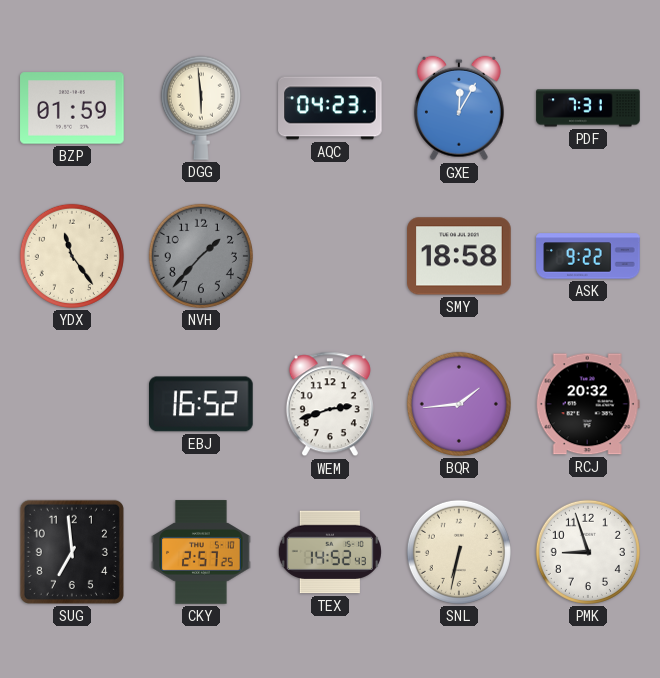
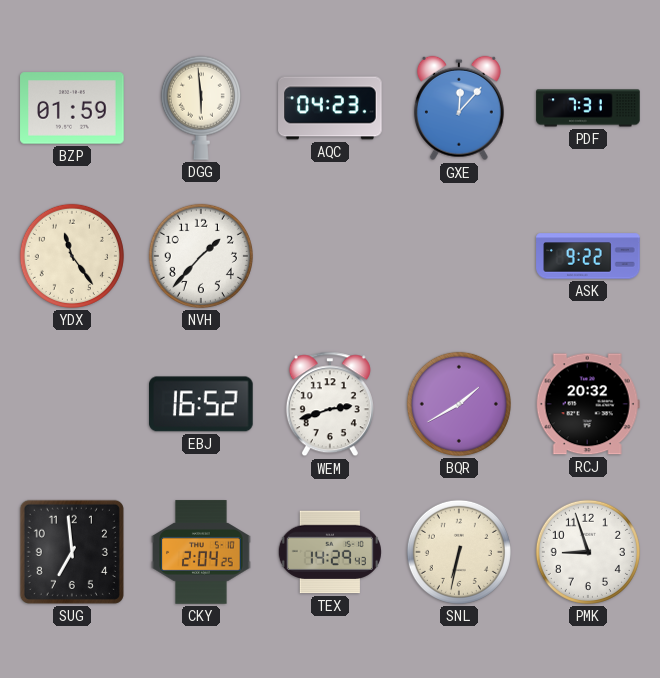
GXE: 12:05 -> 12:07
NVH dial: grey -> white
SMY: 18:58 -> none
BQR: 1:44 -> 1:40
CKY: 2:57 -> 2:04
TEX: 14:52 -> 14:29
